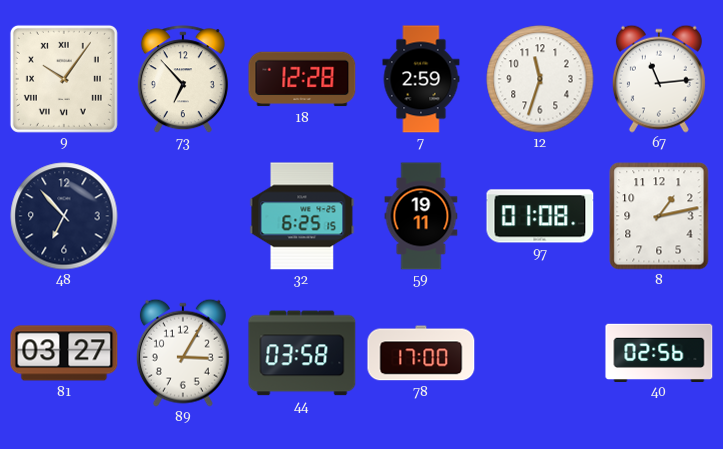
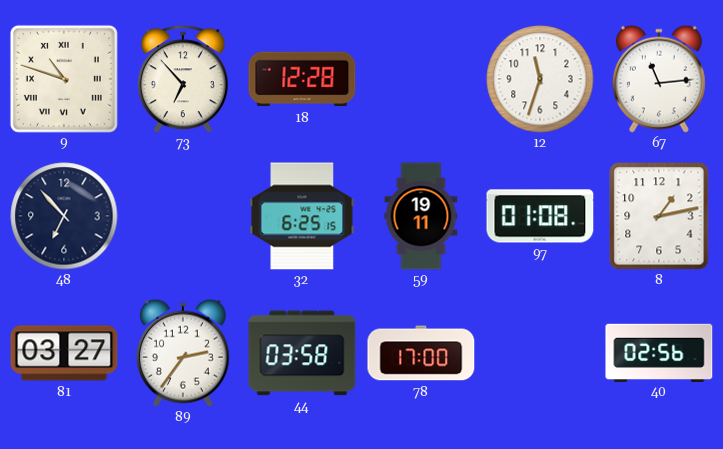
9: 10:06 -> 10:48
7: 2:59 -> none
89: 3:05 -> 2:36
